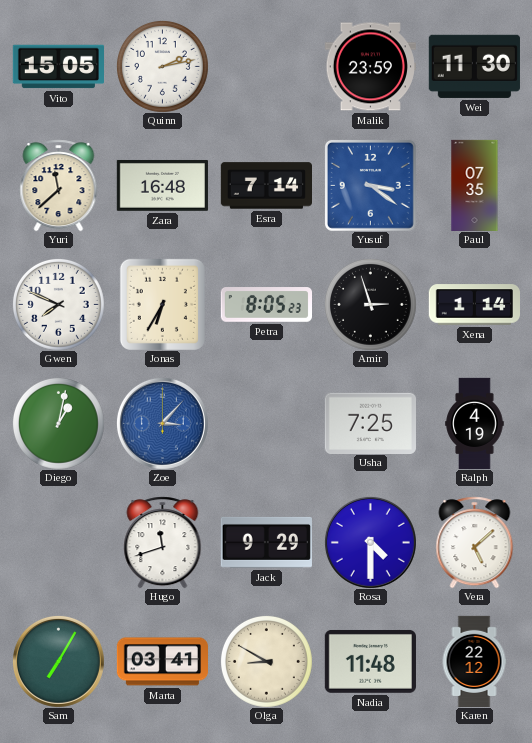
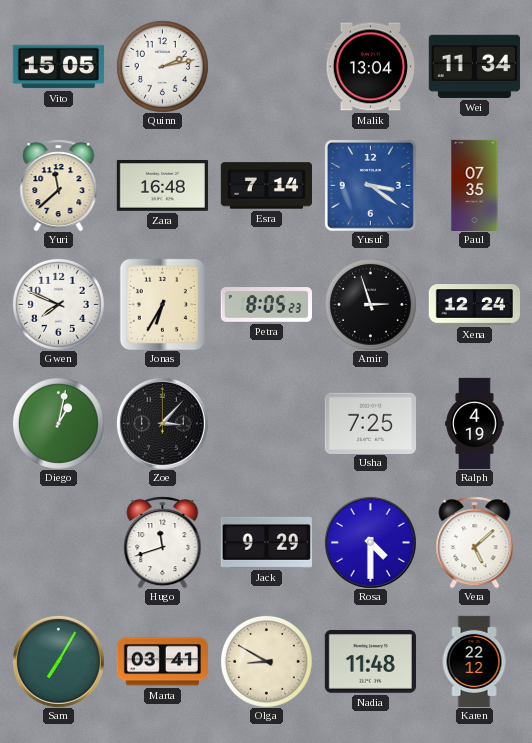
Malik: 23:59 -> 13:04
Wei: 11:30 -> 11:34
Xena: 1:14 -> 12:24
Zoe dial: blue -> black
